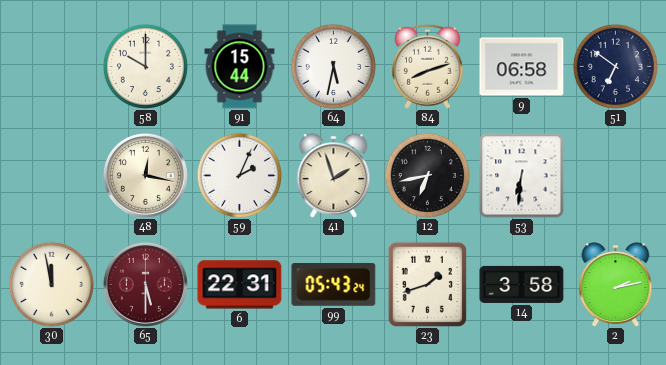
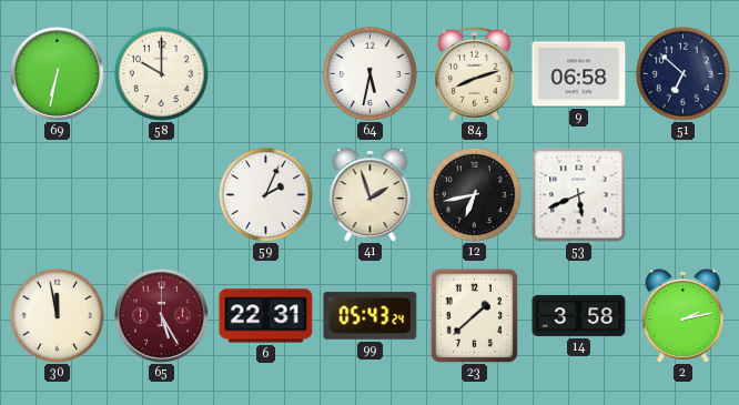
69: none -> 6:32
91: 15:44 -> none
51: 6:51 -> 6:52
48: 12:17 -> none
53: 6:31 -> 5:41
65: 5:30 -> 5:25
23: 1:42 -> 1:38
